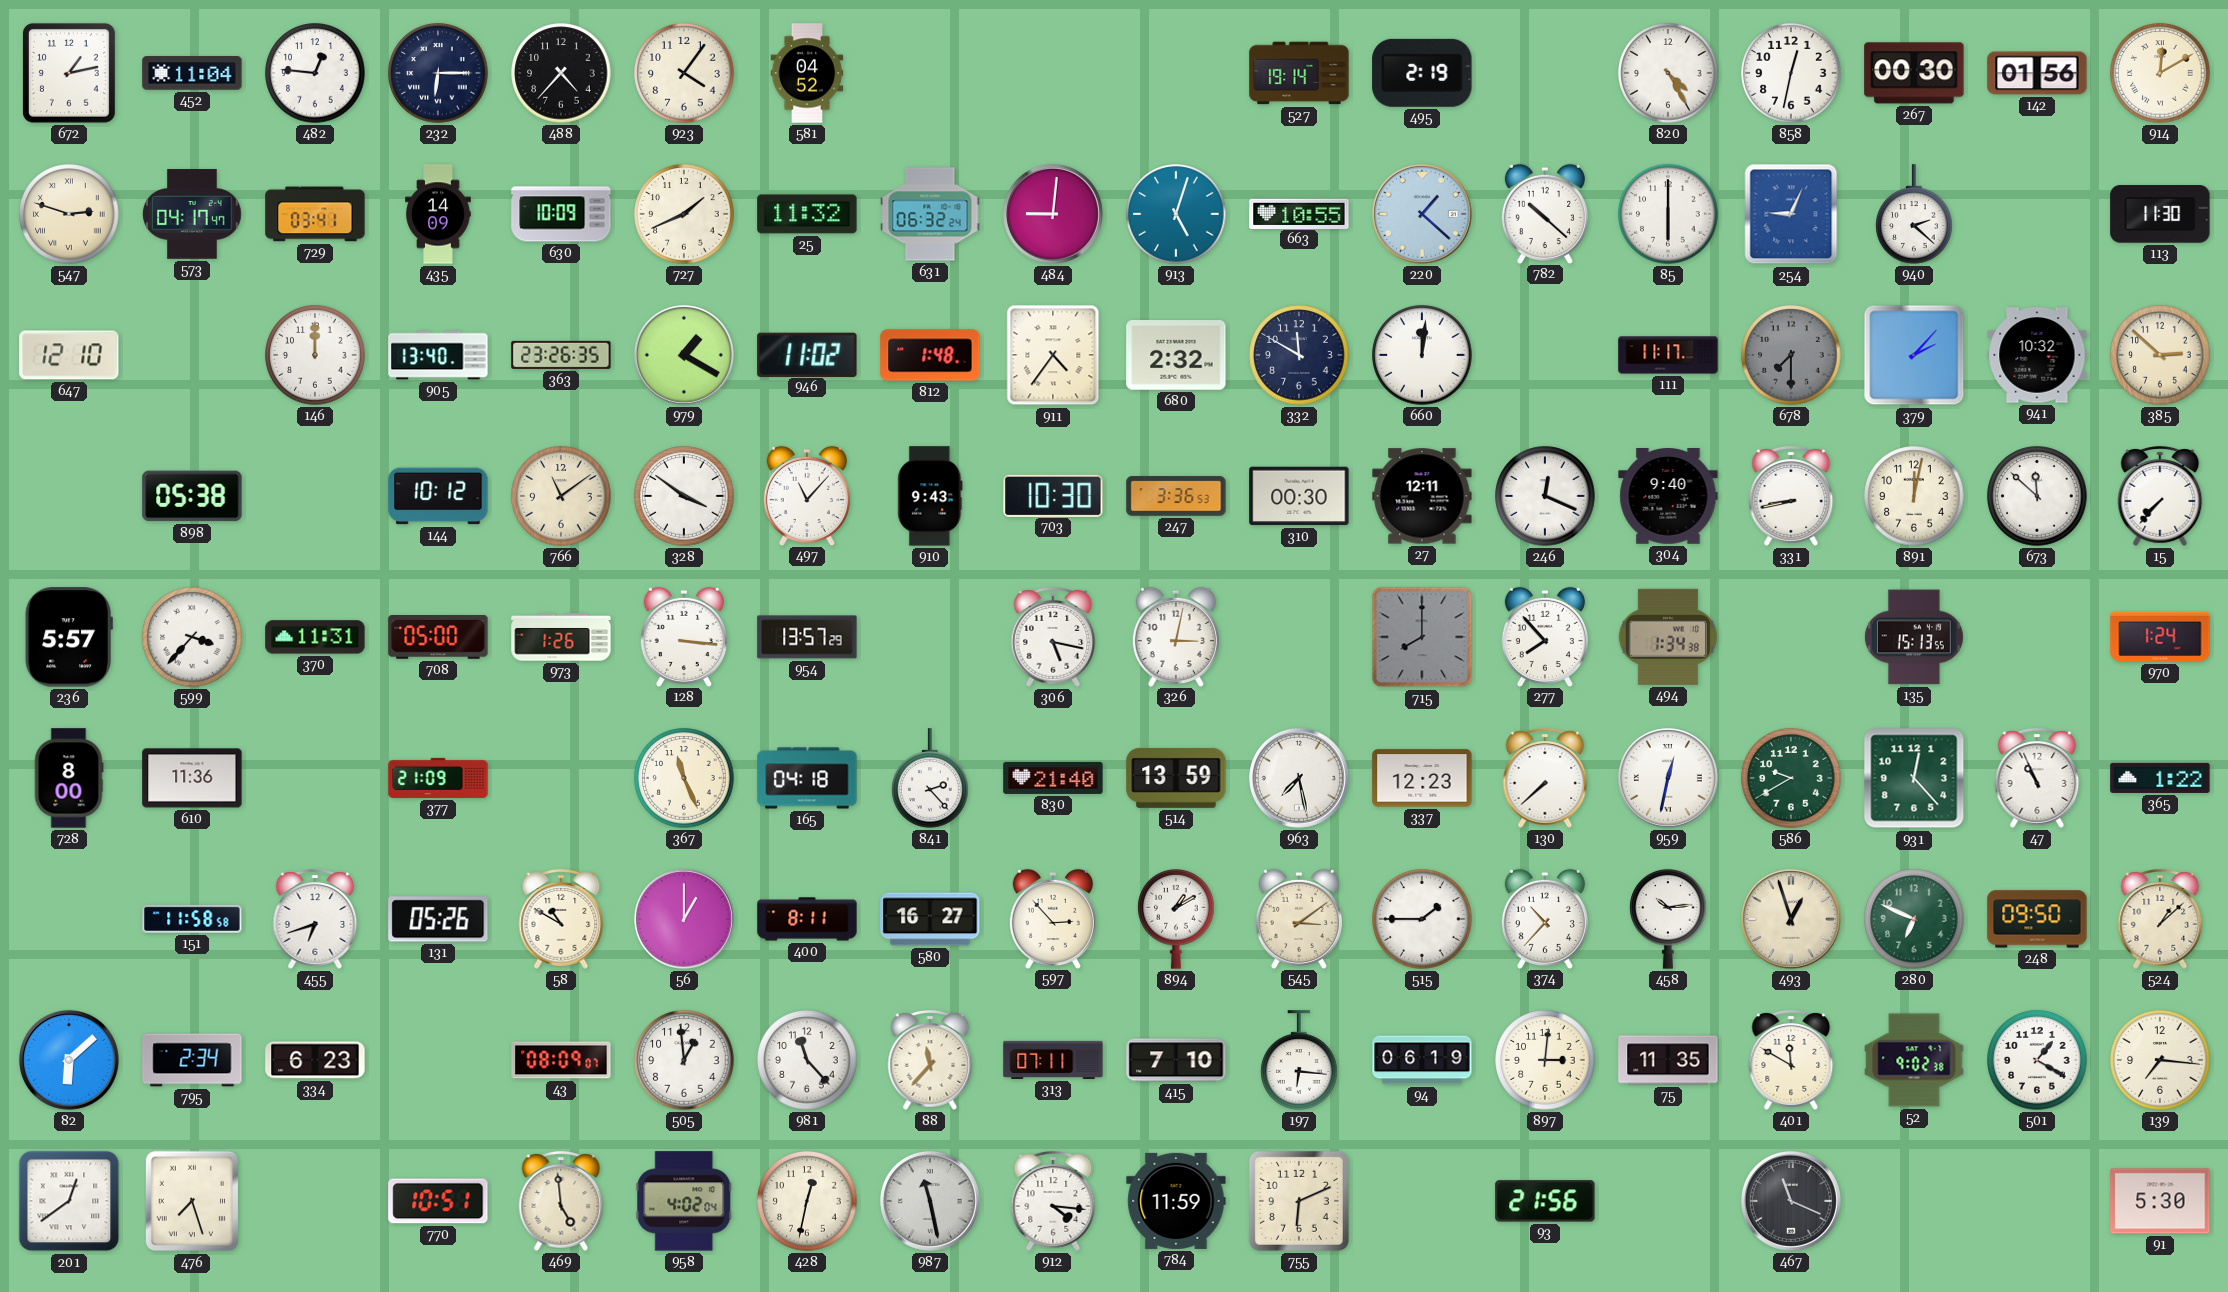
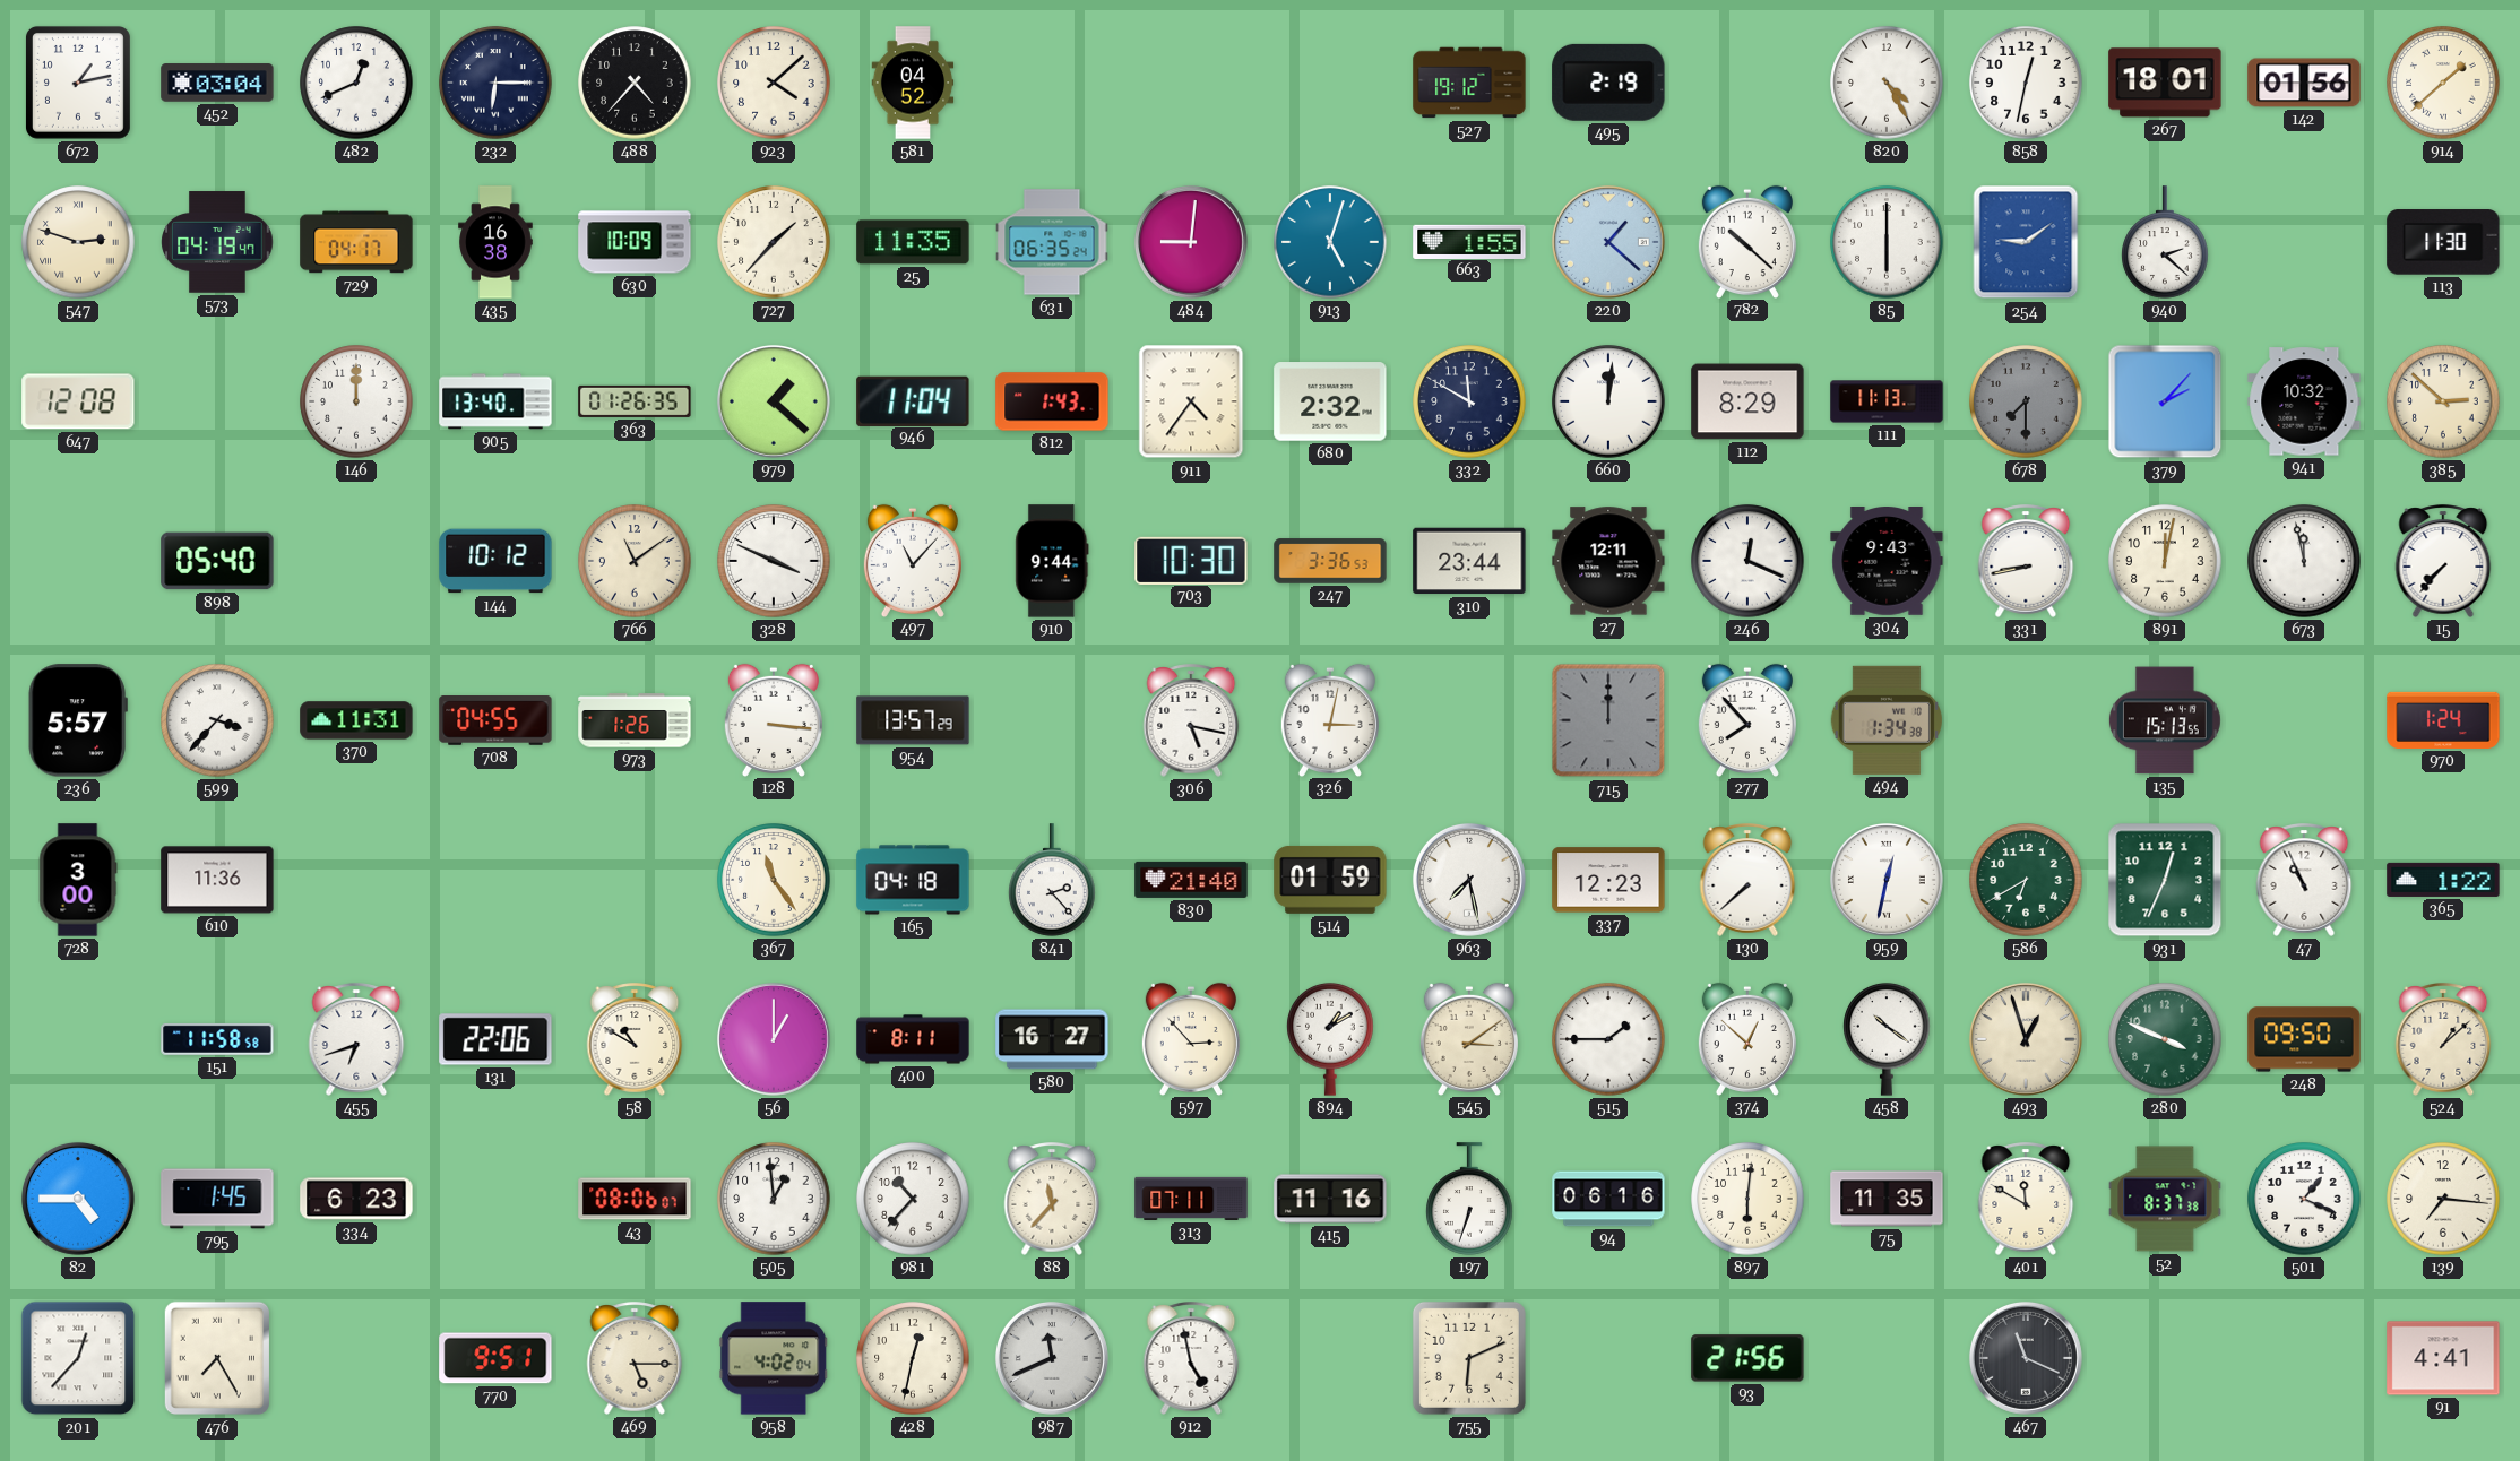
452: 11:04 -> 03:04
482: 12:46 -> 12:41
923: 4:06 -> 4:08
527: 19:14 -> 19:12
267: 00:30 -> 18:01
914: 12:10 -> 1:38
573: 04:17 -> 04:19
729: 03:41 -> 04:17
435: 14:09 -> 16:38
727: 1:41 -> 1:37
25: 11:32 -> 11:35
631: 06:32 -> 06:35
663: 10:55 -> 1:55
254: 9:04 -> 9:09
647: 12:10 -> 12:08
363: 23:26 -> 01:26
979: 1:20 -> 1:22
946: 11:02 -> 11:04
812: 1:48 -> 1:43
112: none -> 8:29
111: 11:17 -> 11:13
898: 05:38 -> 05:40
328: 3:51 -> 3:49
910: 9:43 -> 9:44
310: 00:30 -> 23:44
304: 9:40 -> 9:43
673: 11:52 -> 11:58
708: 05:00 -> 04:55
715: 8:00 -> 12:00
728: 8:00 -> 3:00
377: 21:09 -> none
367: 11:26 -> 11:24
514: 13:59 -> 01:59
586: 9:40 -> 6:40
931: 12:23 -> 12:34
131: 05:26 -> 22:06
374: 10:37 -> 12:52
458: 10:14 -> 10:21
280: 6:49 -> 3:49
82: 6:08 -> 4:45
795: 2:34 -> 1:45
43: 08:09 -> 08:06
981: 11:23 -> 10:37
415: 7:10 -> 11:16
197: 6:16 -> 6:33
94: 06:19 -> 06:16
897: 3:01 -> 6:01
52: 9:02 -> 8:37
501: 1:20 -> 1:19
201: 12:39 -> 12:37
476: 7:27 -> 7:25
770: 10:51 -> 9:51
469: 4:59 -> 5:15
987: 11:28 -> 11:41
912: 4:16 -> 4:58
784: 11:59 -> none
91: 5:30 -> 4:41
